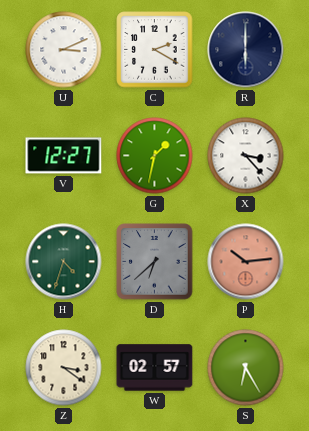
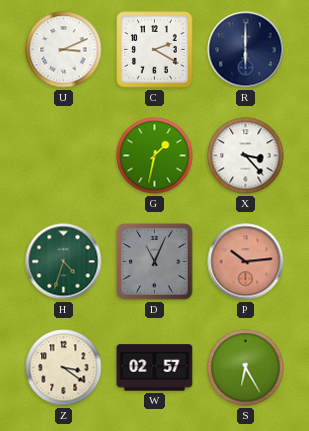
V: 12:27 -> none
D: 6:38 -> 11:04
